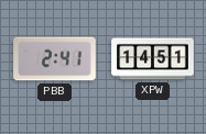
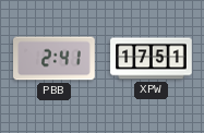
XPW: 14:51 -> 17:51
